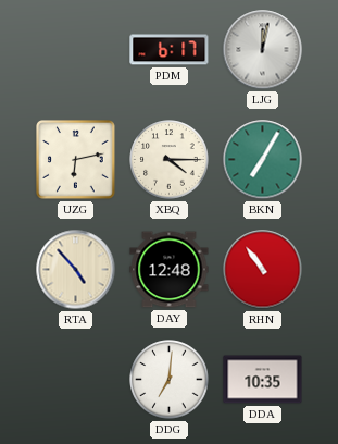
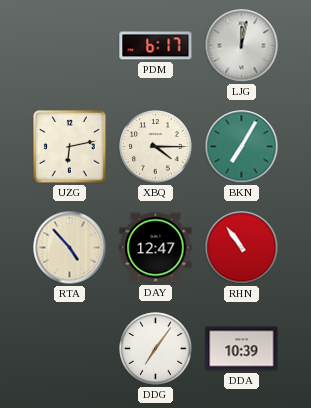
DAY: 12:48 -> 12:47
DDG: 7:01 -> 7:06
DDA: 10:35 -> 10:39
